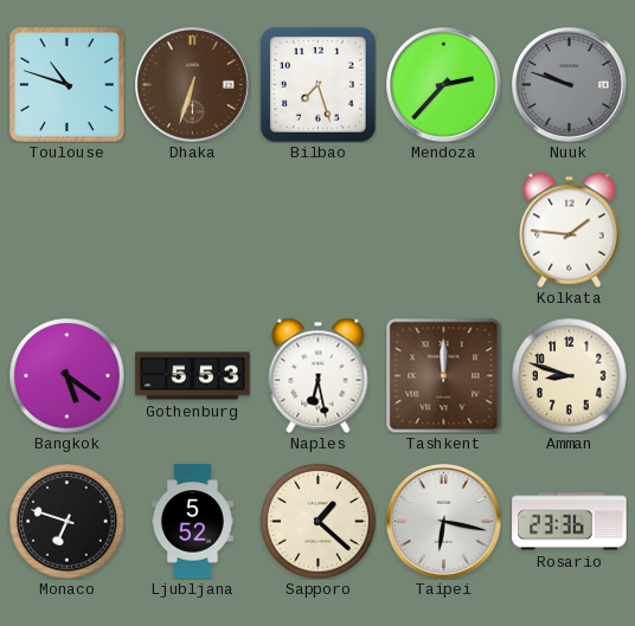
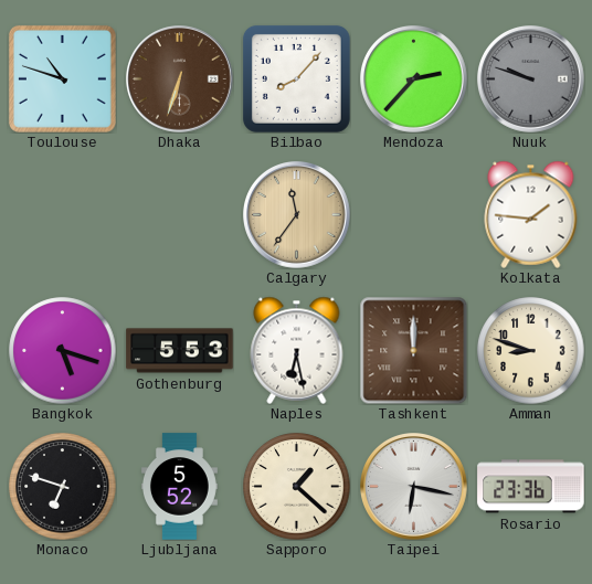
Bilbao: 7:27 -> 8:07
Calgary: none -> 11:36
Bangkok: 5:21 -> 5:18
